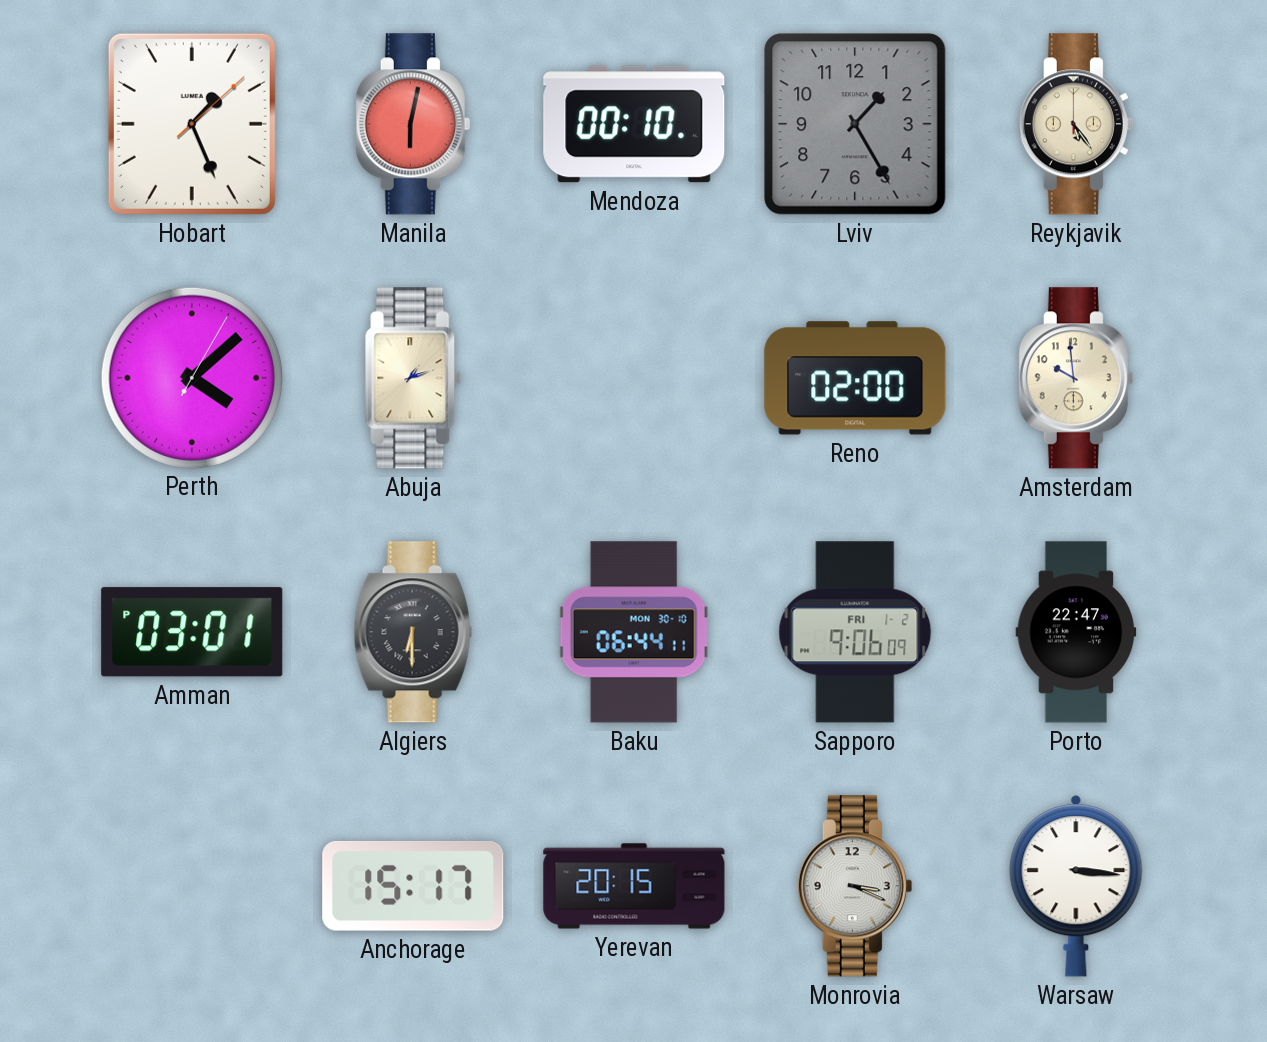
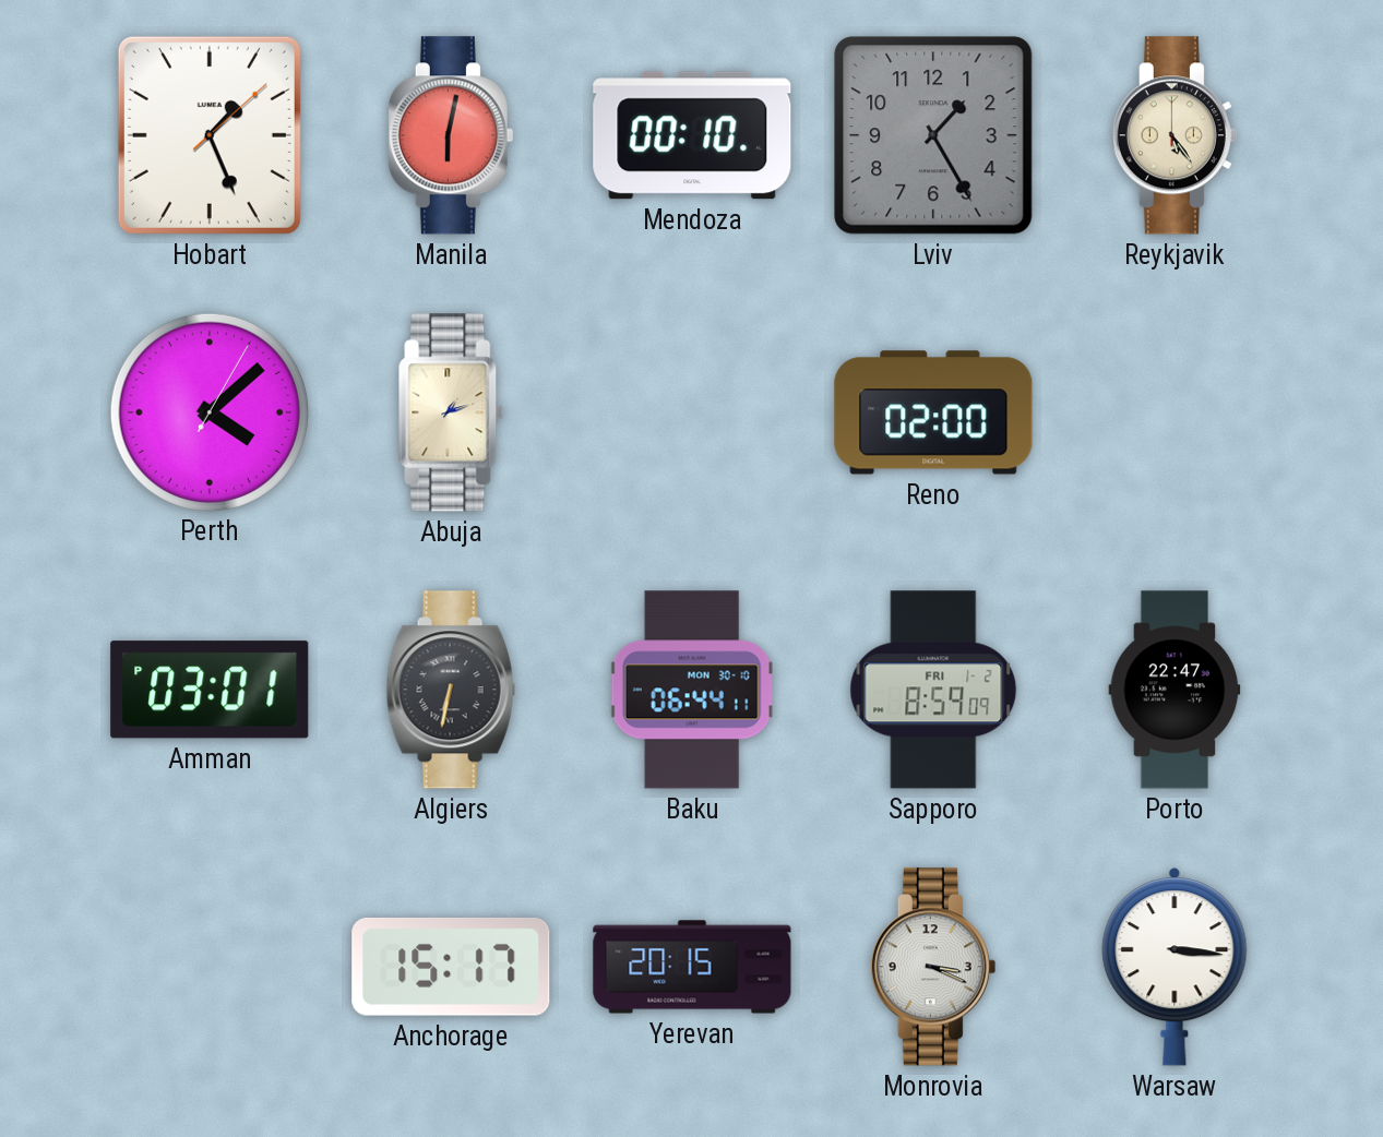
Amsterdam: 9:59 -> none
Algiers: 6:30 -> 6:32
Sapporo: 9:06 -> 8:59
